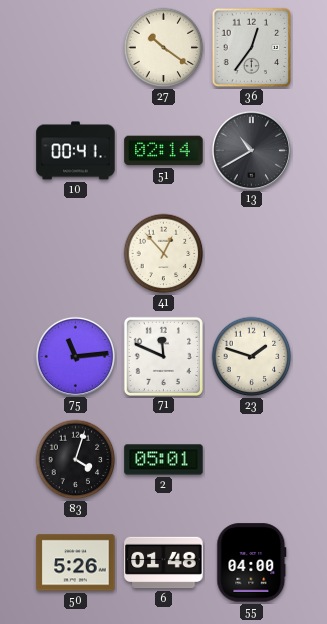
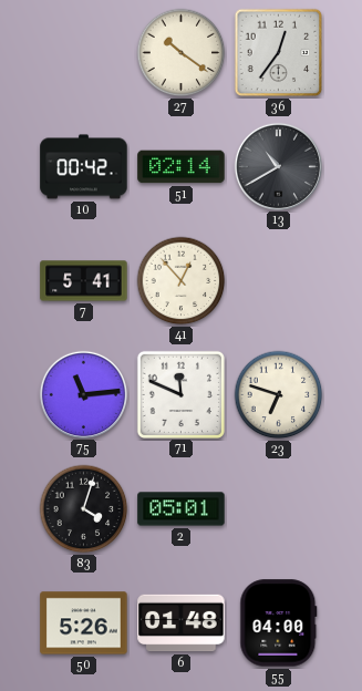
10: 00:41 -> 00:42
7: none -> 5:41
23: 1:48 -> 6:48
